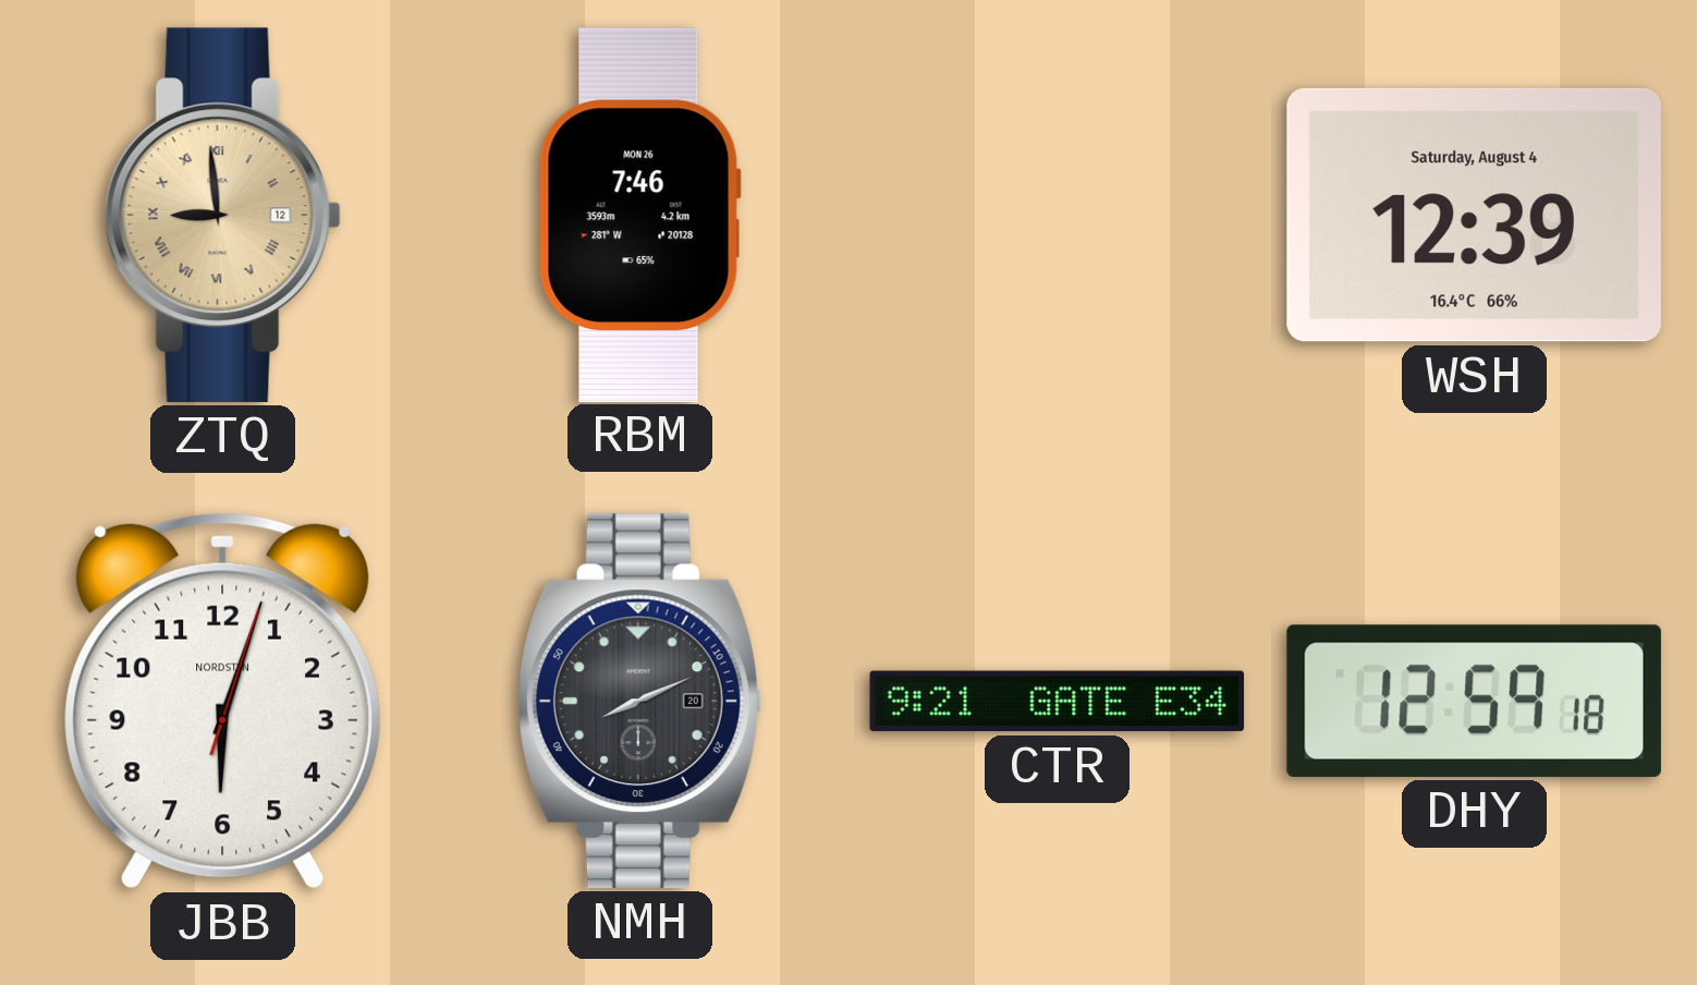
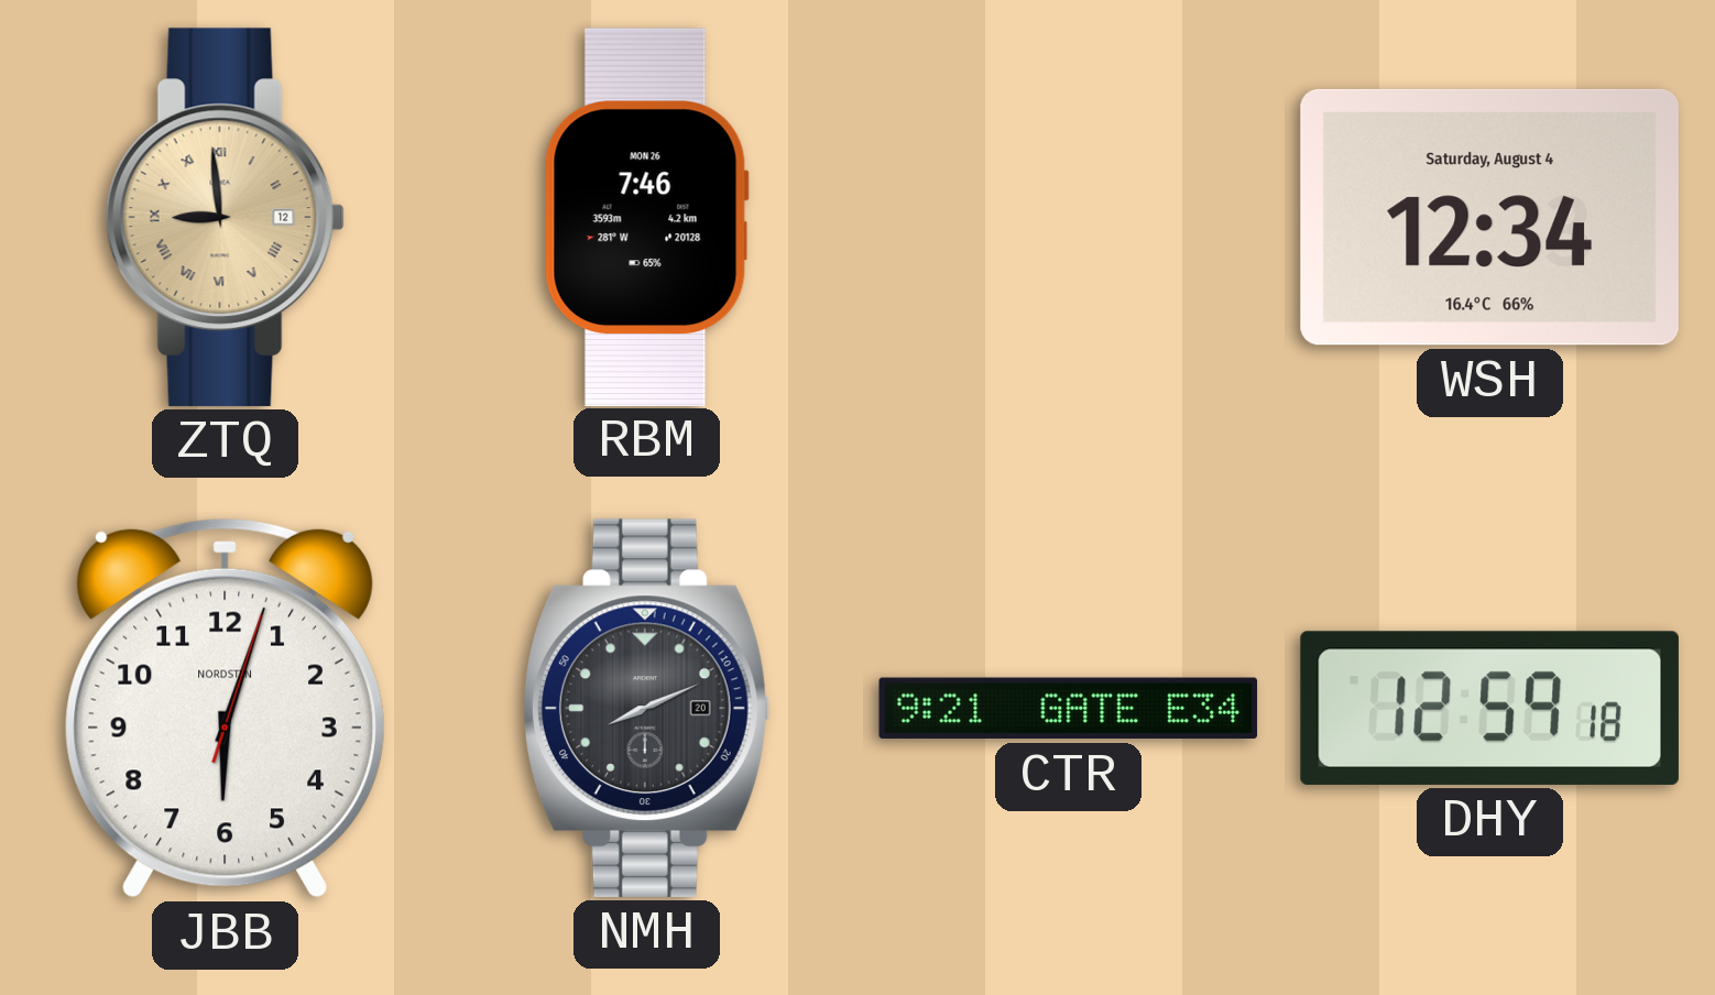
WSH: 12:39 -> 12:34
